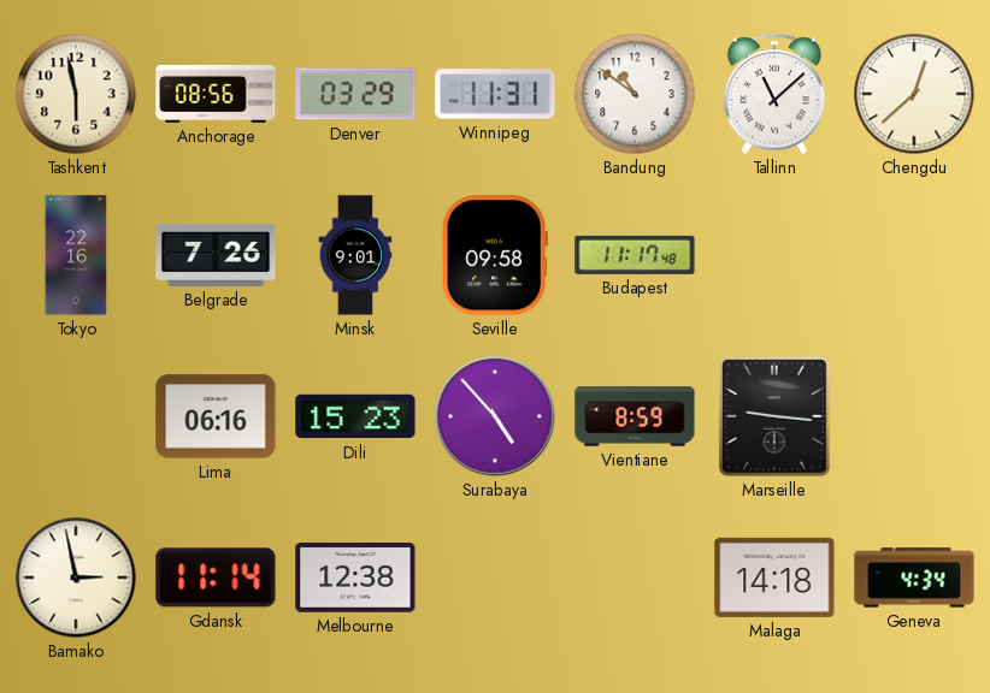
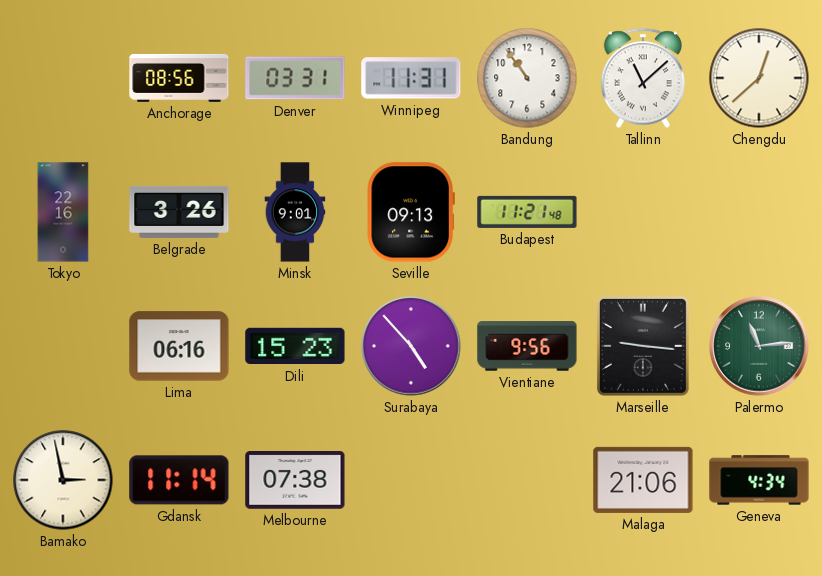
Tashkent: 5:58 -> none
Denver: 03:29 -> 03:31
Bandung: 10:51 -> 10:54
Belgrade: 7:26 -> 3:26
Seville: 09:58 -> 09:13
Budapest: 11:17 -> 11:21
Vientiane: 8:59 -> 9:56
Palermo: none -> 11:14
Melbourne: 12:38 -> 07:38
Malaga: 14:18 -> 21:06
